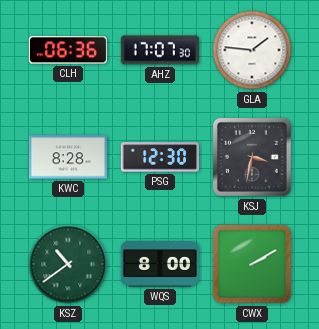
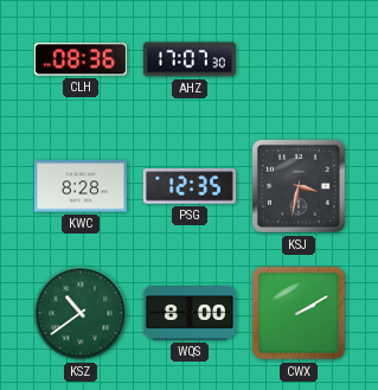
CLH: 06:36 -> 08:36
GLA: 1:46 -> none
PSG: 12:30 -> 12:35
